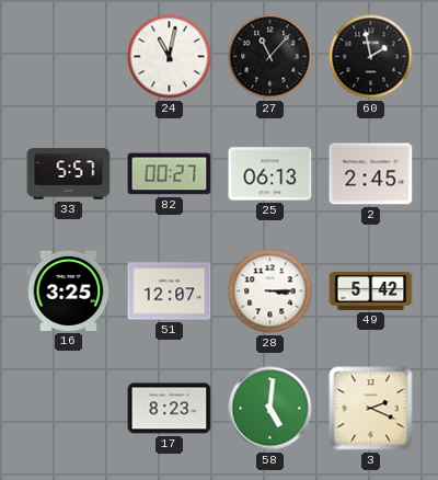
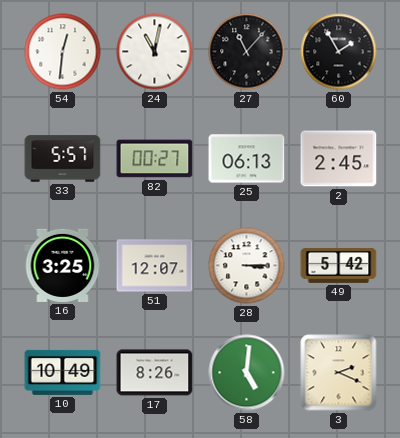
54: none -> 12:31
60: 1:58 -> 1:55
10: none -> 10:49
17: 8:23 -> 8:26
